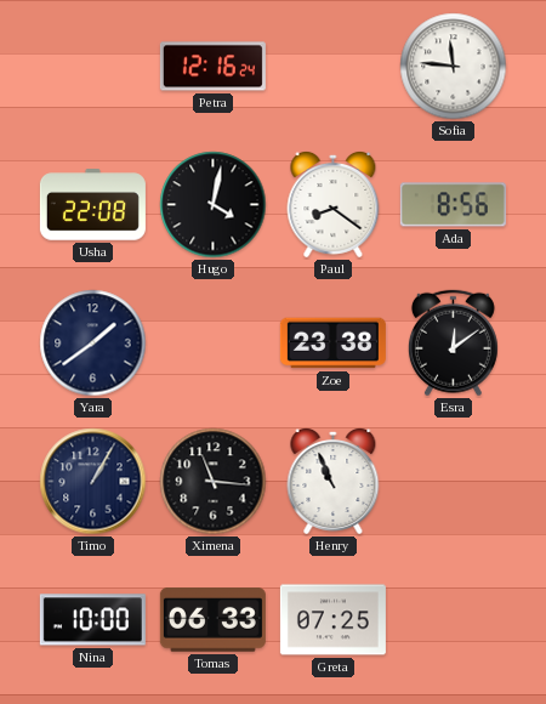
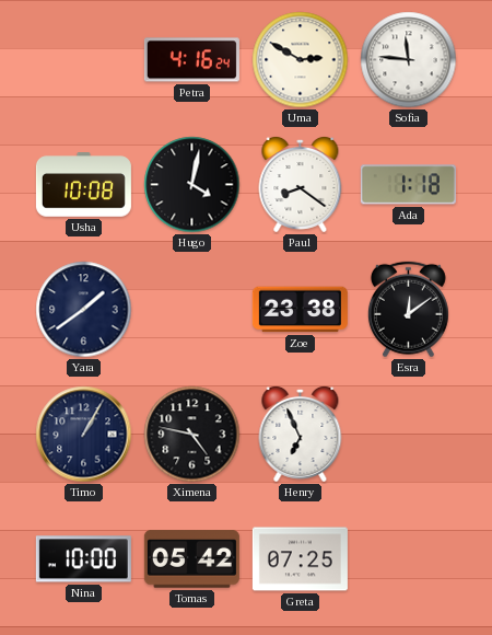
Petra: 12:16 -> 4:16
Uma: none -> 2:50
Usha: 22:08 -> 10:08
Ada: 8:56 -> 1:18
Ximena: 11:16 -> 4:47
Henry: 10:56 -> 6:56
Tomas: 06:33 -> 05:42
